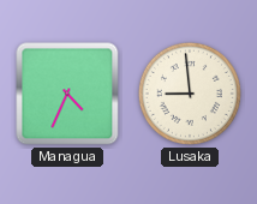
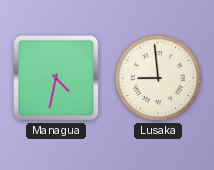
Managua: 4:34 -> 4:32
